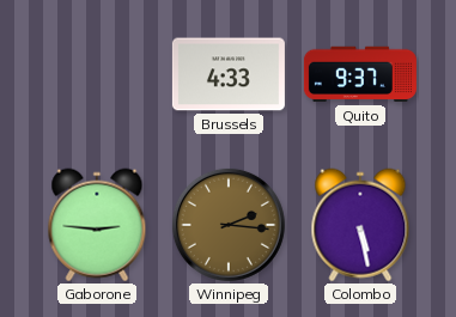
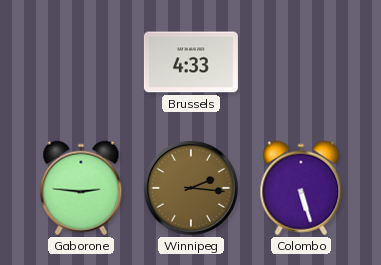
Quito: 9:37 -> none
Colombo: 5:28 -> 5:27
